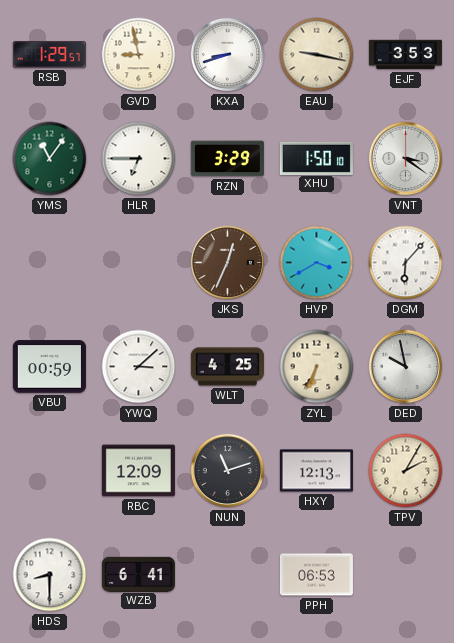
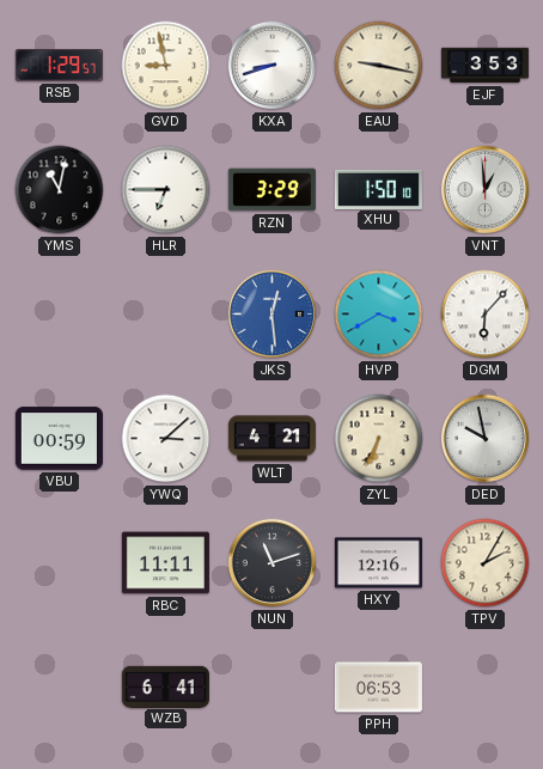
YMS: 11:06 -> 11:02
YMS dial: green -> black
VNT: 3:21 -> 12:59
JKS: 12:34 -> 12:29
JKS dial: brown -> blue
WLT: 4:25 -> 4:21
RBC: 12:09 -> 11:11
HXY: 12:13 -> 12:16
HDS: 8:30 -> none
